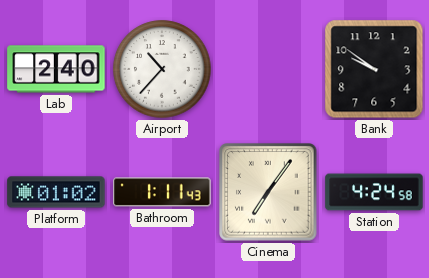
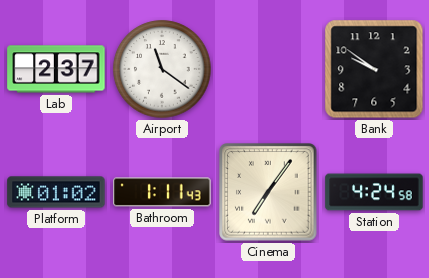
Lab: 2:40 -> 2:37
Airport: 10:37 -> 11:21
